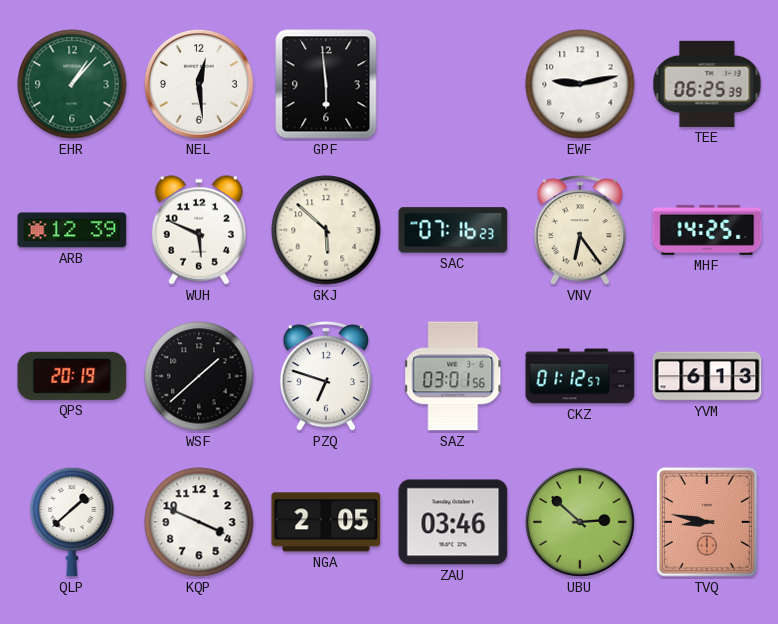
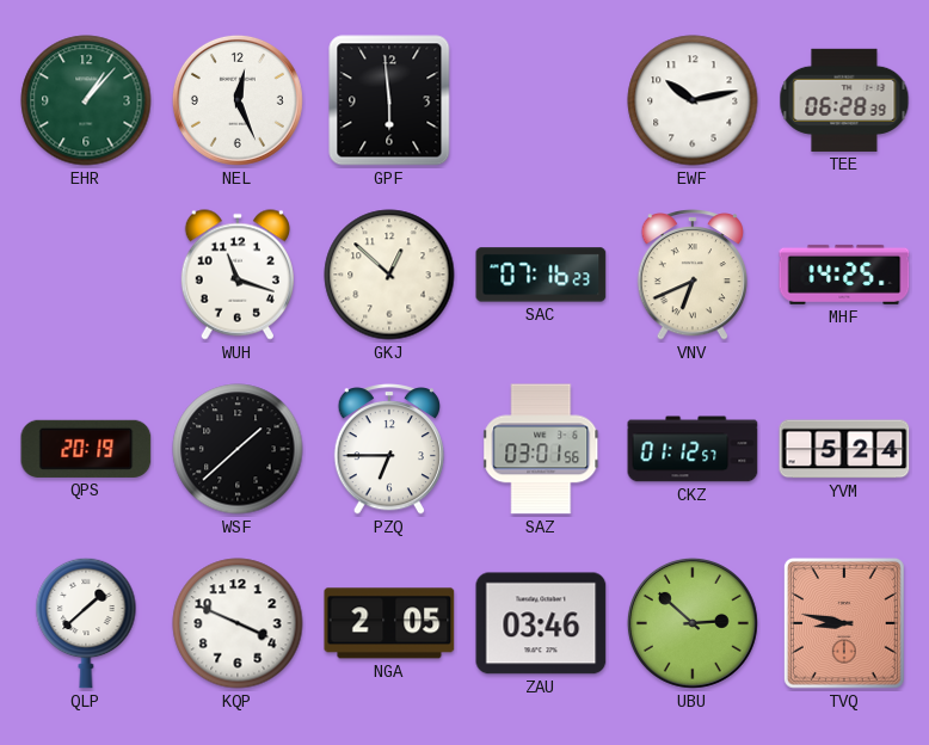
NEL: 12:29 -> 12:26
EWF: 9:13 -> 10:13
TEE: 06:25 -> 06:28
ARB: 12:39 -> none
WUH: 5:49 -> 11:18
GKJ: 5:52 -> 12:52
VNV: 6:24 -> 6:41
PZQ: 6:48 -> 6:45
YVM: 6:13 -> 5:24
